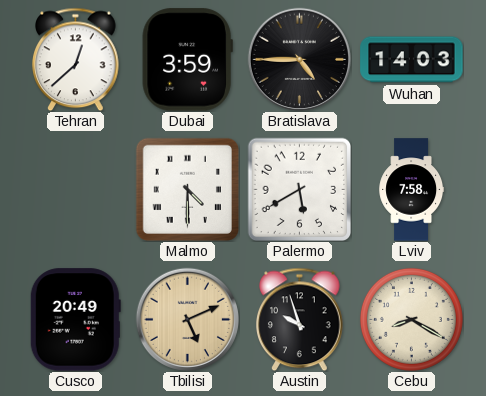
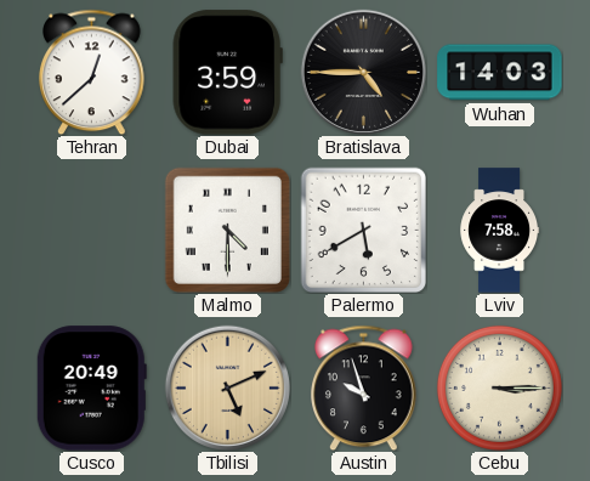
Cebu: 8:20 -> 3:15
